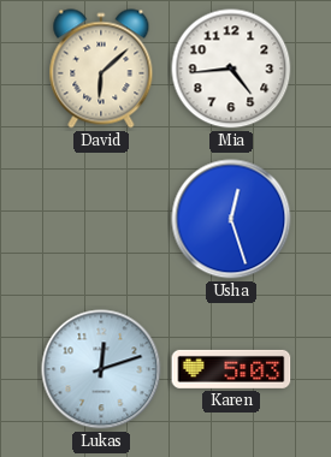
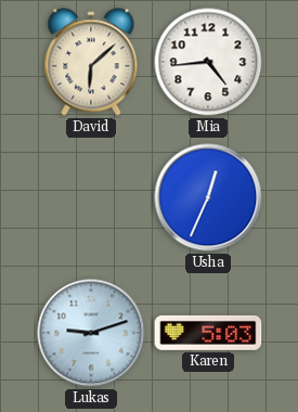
Usha: 12:27 -> 12:34
Lukas: 12:12 -> 9:12
